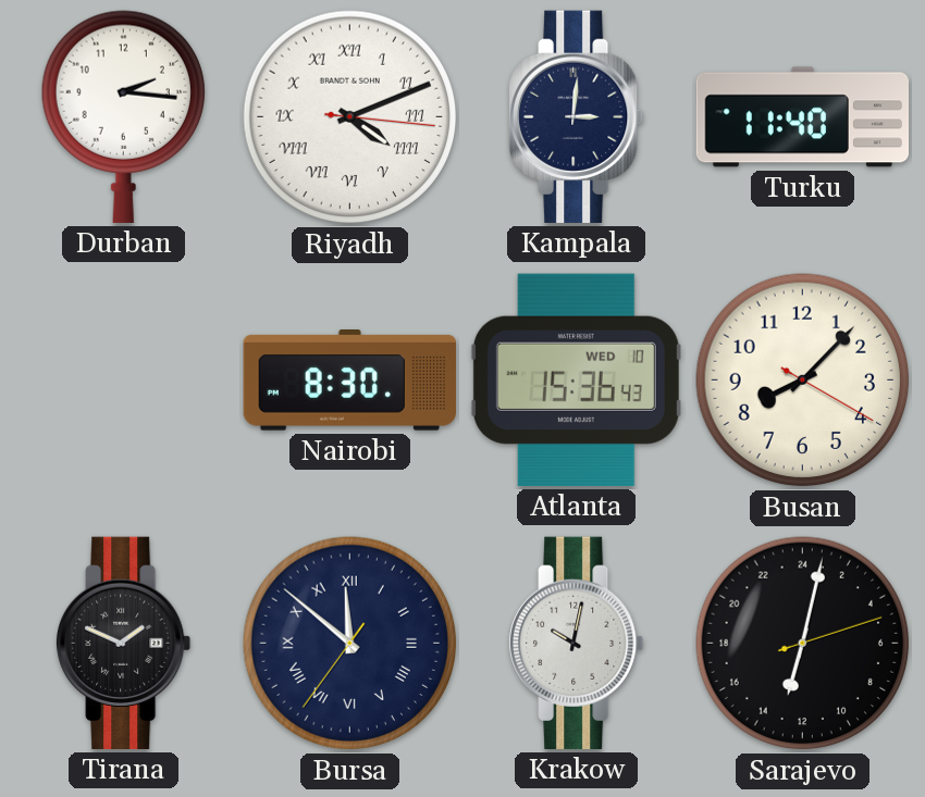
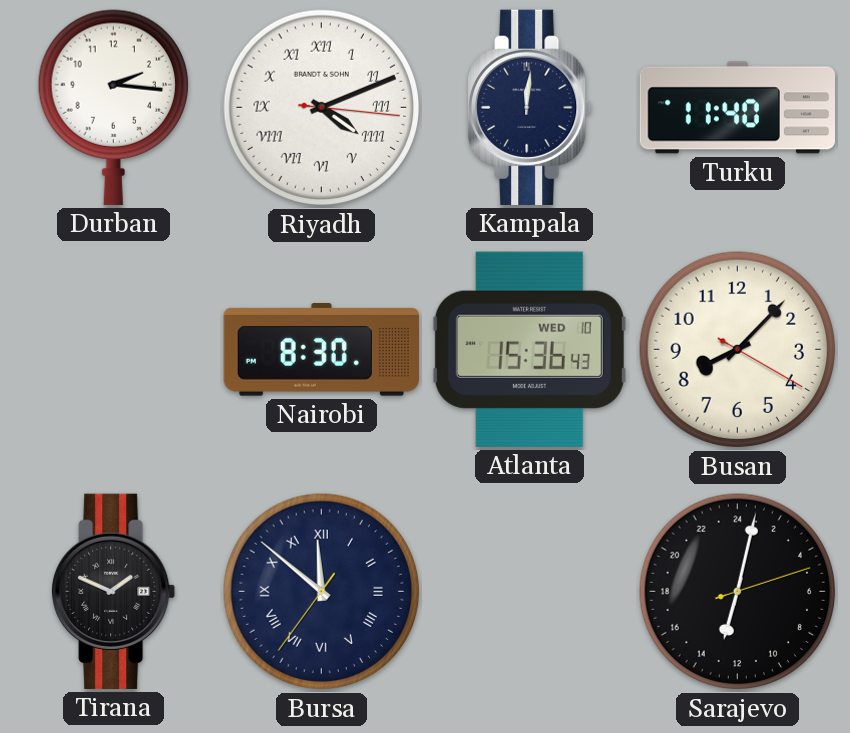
Kampala: 3:01 -> 12:01
Krakow: 10:02 -> none
